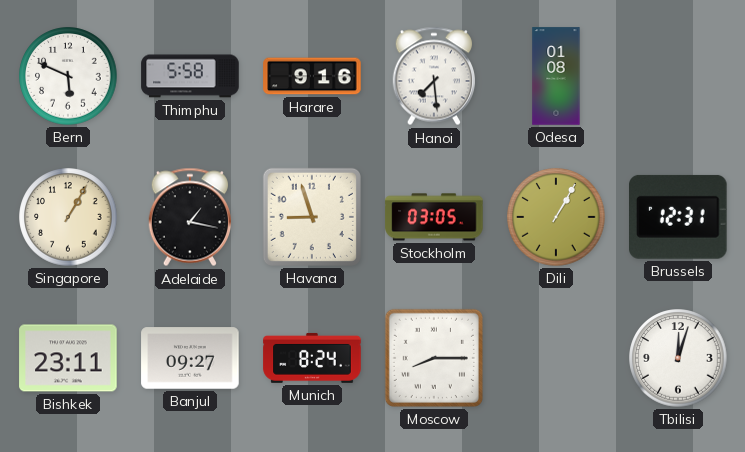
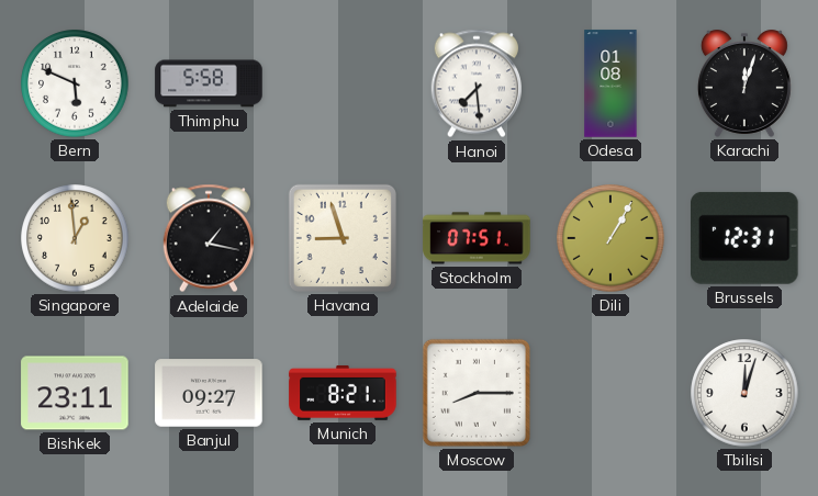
Harare: 9:16 -> none
Karachi: none -> 12:03
Singapore: 1:05 -> 12:59
Stockholm: 03:05 -> 07:51
Munich: 8:24 -> 8:21
